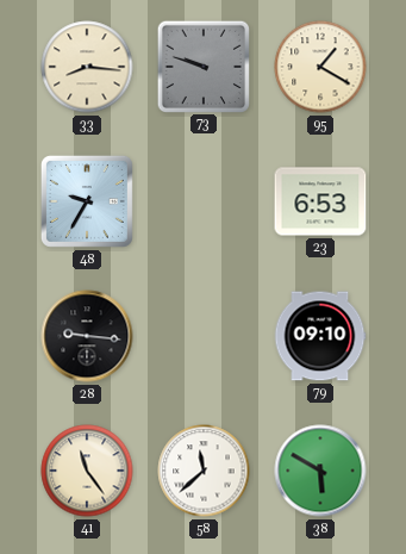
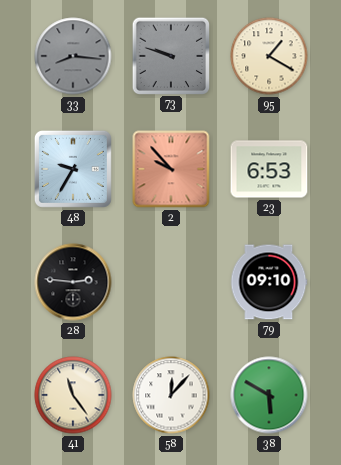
33 dial: cream -> grey
2: none -> 9:53
28: 9:16 -> 2:46
58: 11:38 -> 12:07
